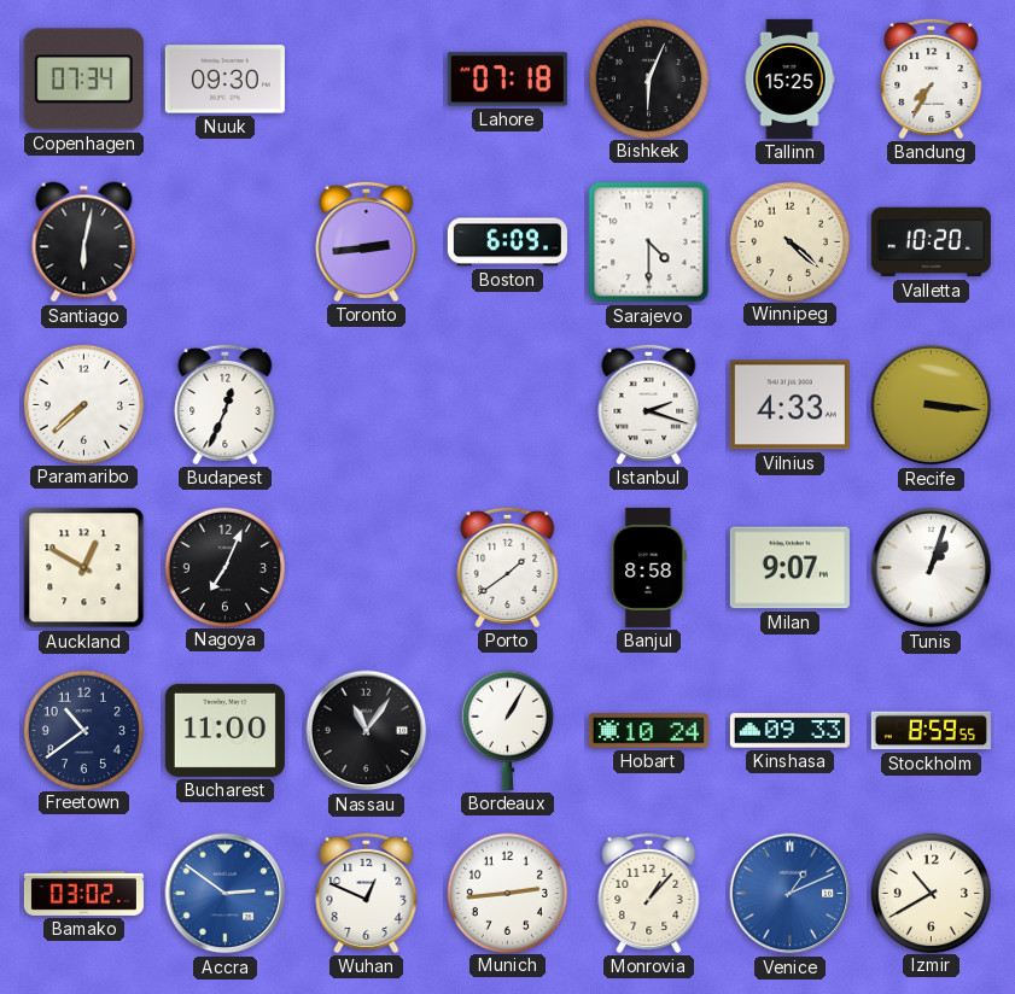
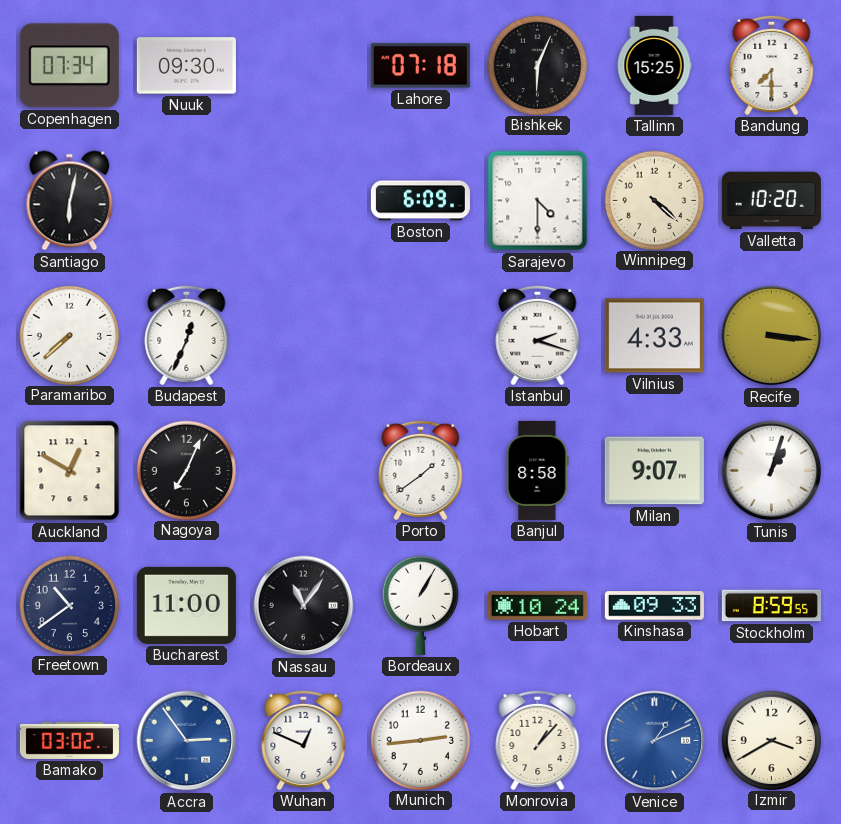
Bandung: 7:35 -> 7:30
Toronto: 2:44 -> none
Accra: 2:51 -> 2:54
Izmir: 10:40 -> 3:40
